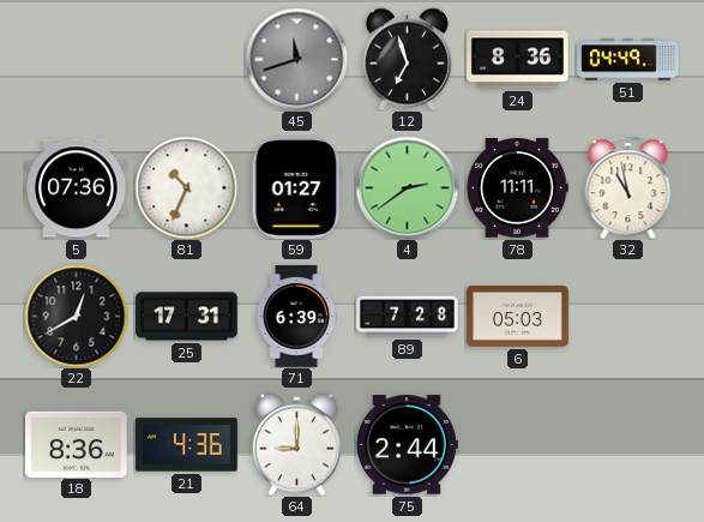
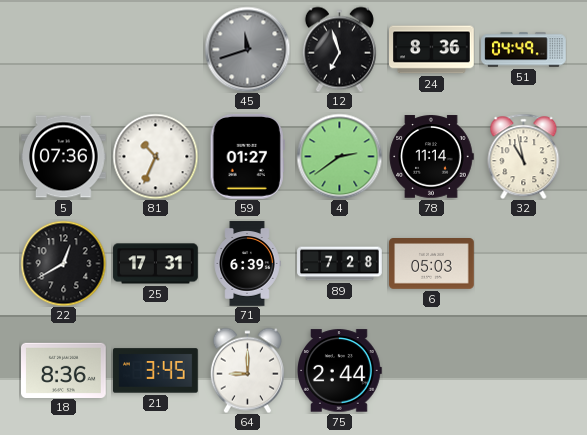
78: 11:11 -> 11:14
21: 4:36 -> 3:45
